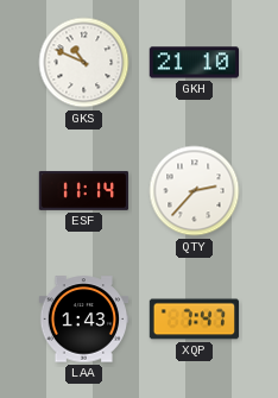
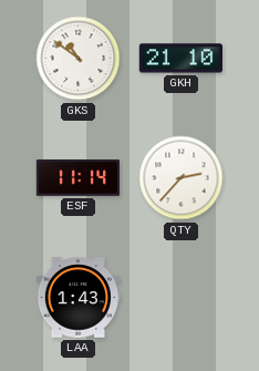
GKS: 10:49 -> 10:51
XQP: 7:47 -> none
